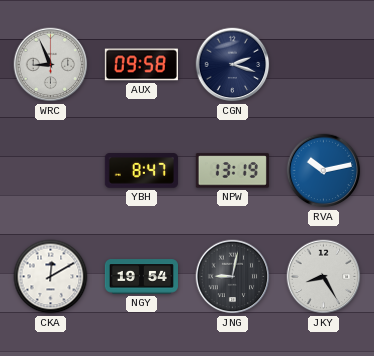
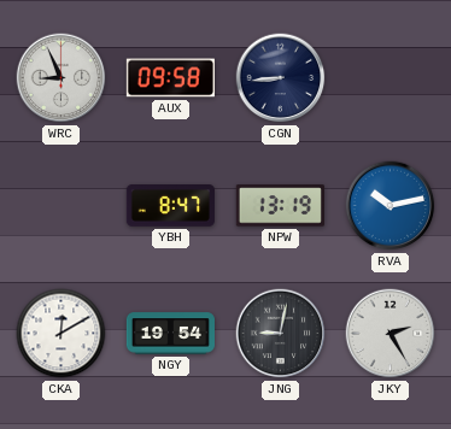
CGN: 2:18 -> 8:44
JKY: 8:25 -> 2:25
